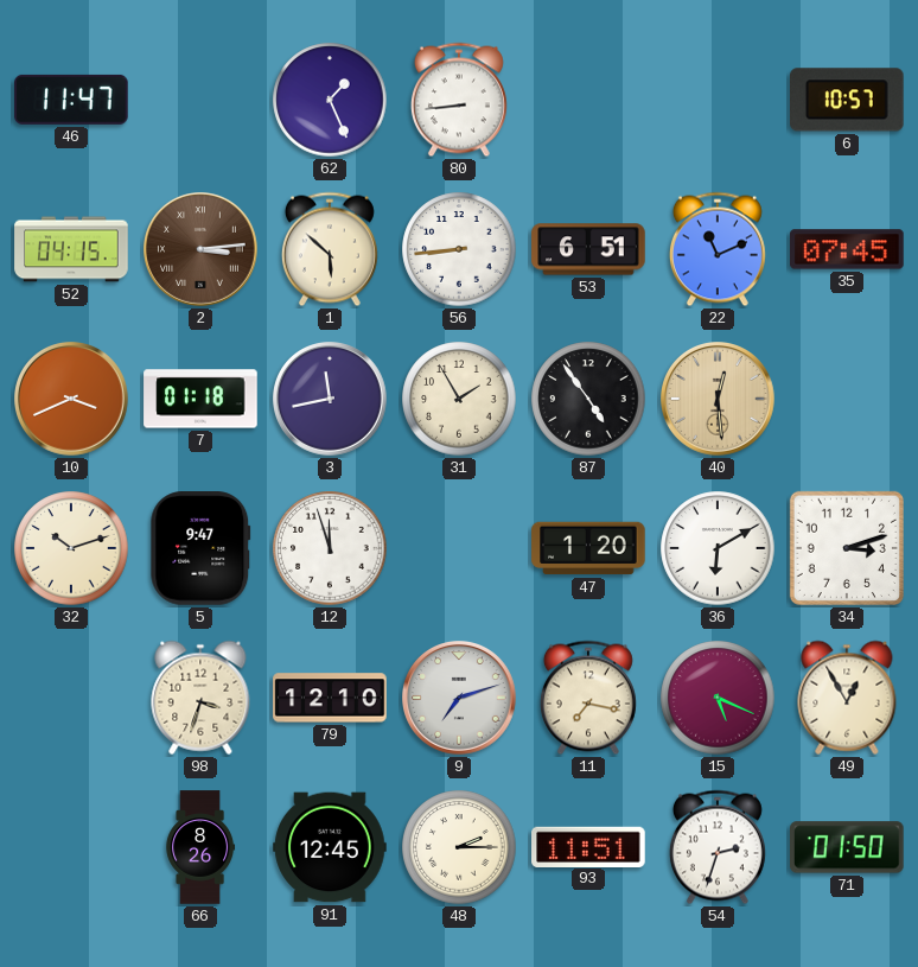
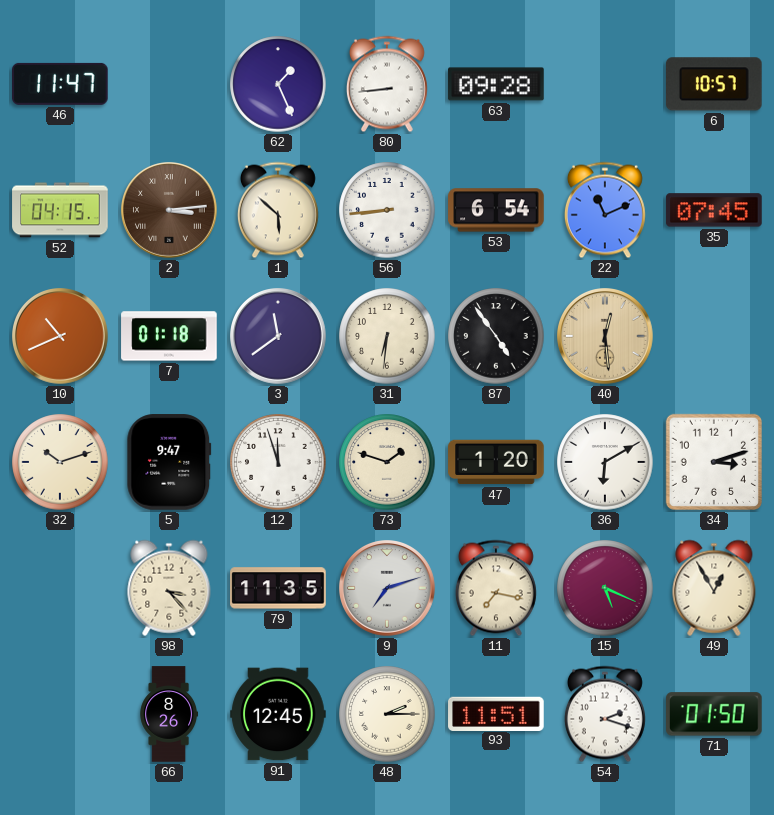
63: none -> 09:28
53: 6:51 -> 6:54
10: 3:41 -> 10:41
3: 11:43 -> 11:39
31: 1:55 -> 6:31
73: none -> 1:48
98: 3:33 -> 3:23
79: 12:10 -> 11:35
54: 2:33 -> 2:18
